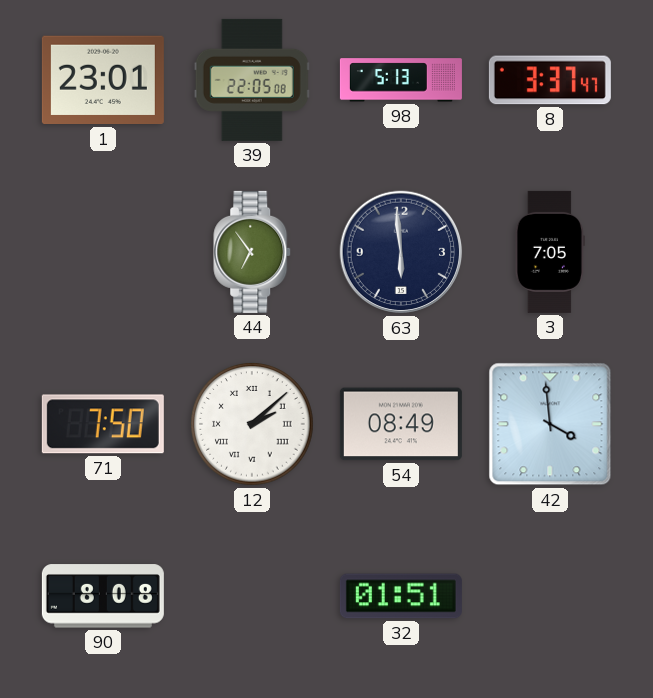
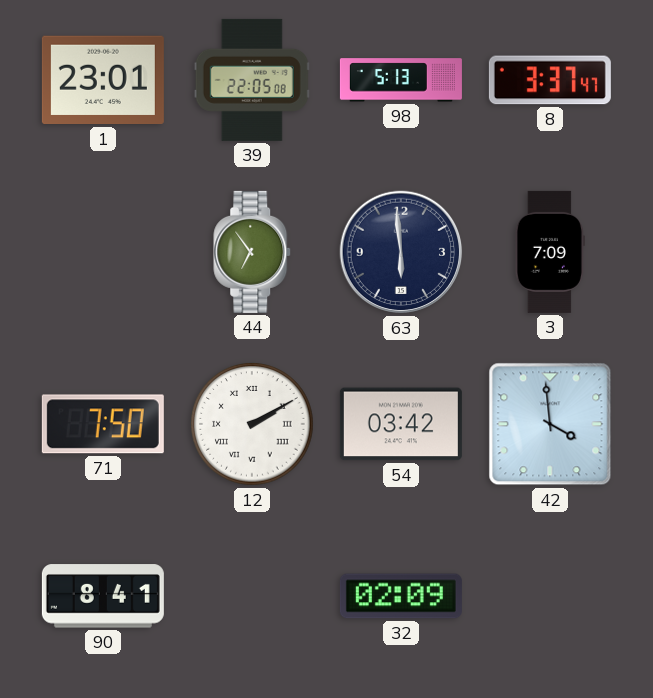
3: 7:05 -> 7:09
12: 2:08 -> 2:10
54: 08:49 -> 03:42
90: 8:08 -> 8:41
32: 01:51 -> 02:09
